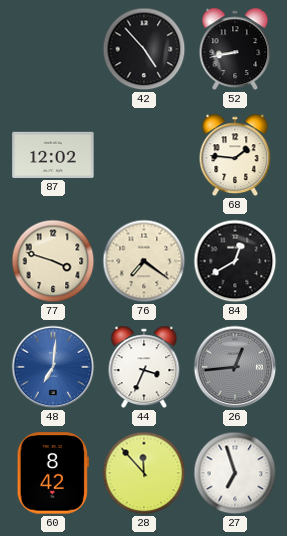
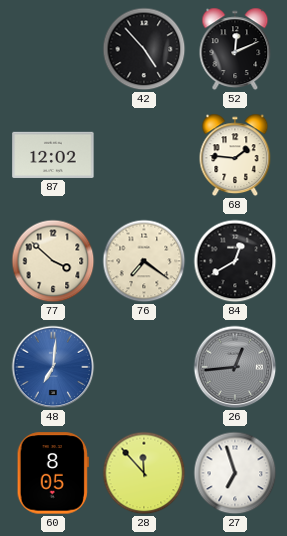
52: 8:43 -> 12:11
77: 3:48 -> 3:52
44: 3:34 -> none
60: 8:42 -> 8:05
